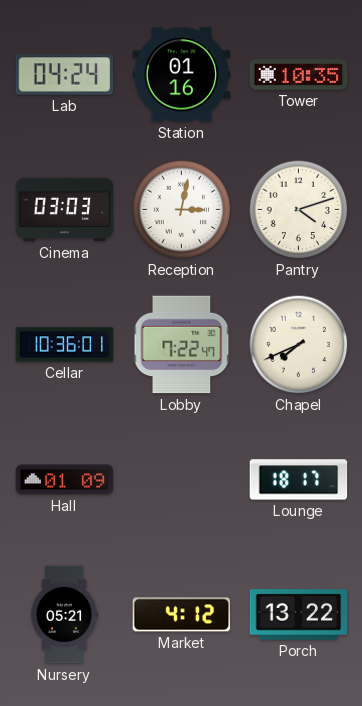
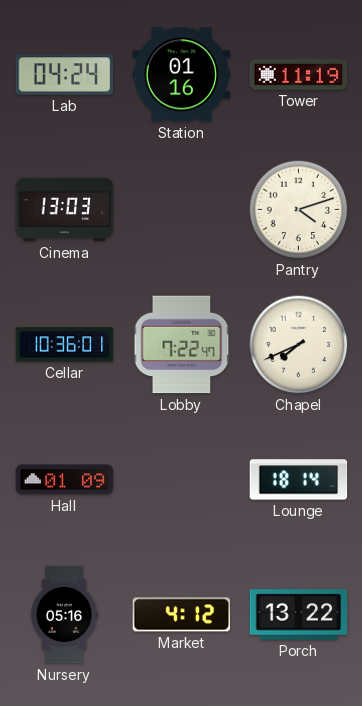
Tower: 10:35 -> 11:19
Cinema: 03:03 -> 13:03
Reception: 3:02 -> none
Lounge: 18:17 -> 18:14
Nursery: 05:21 -> 05:16
